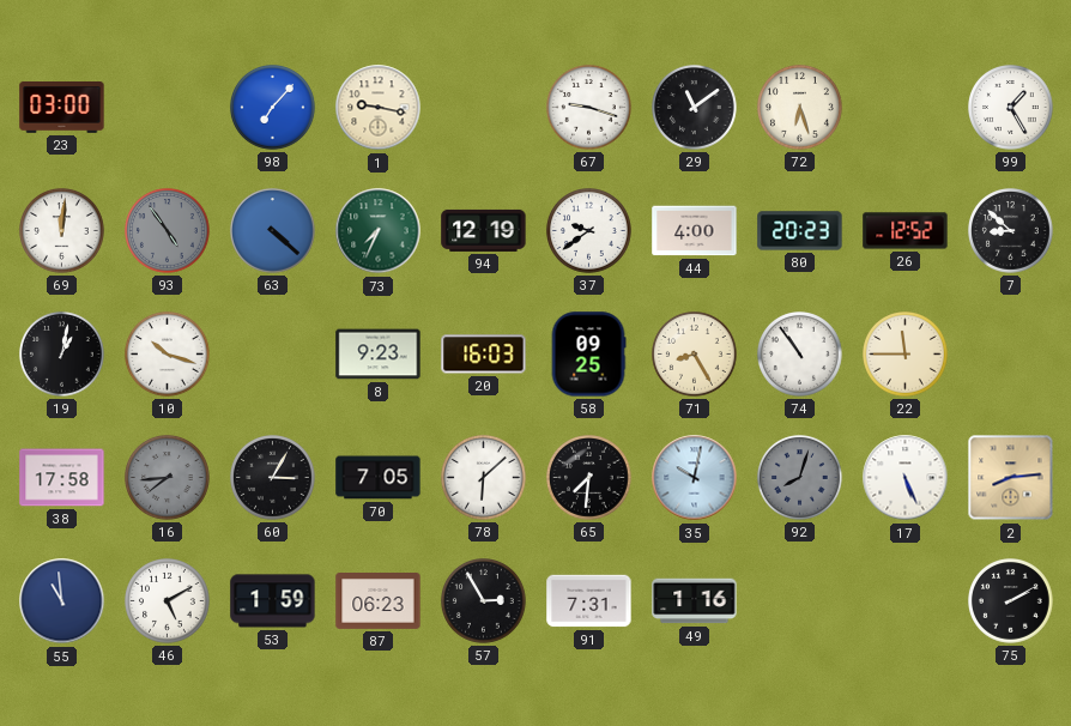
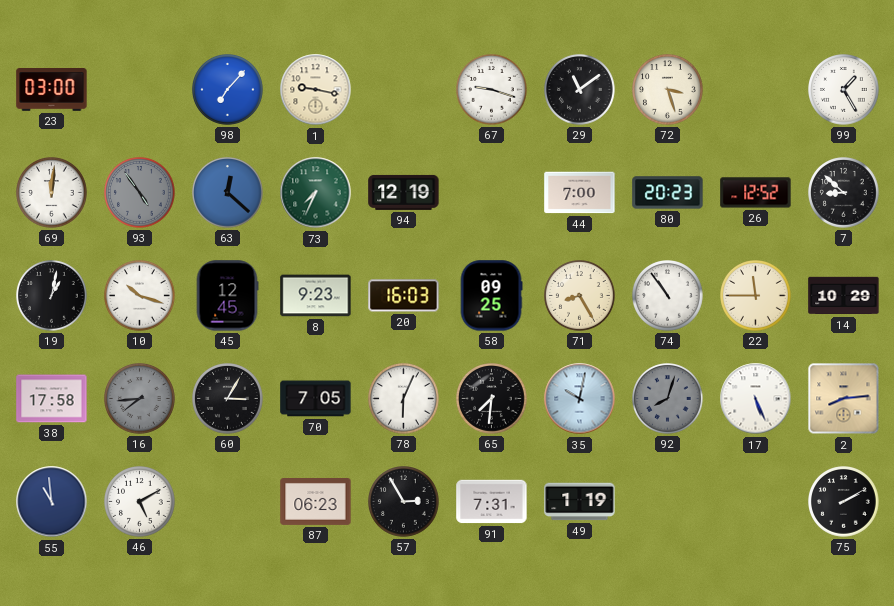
72: 6:27 -> 3:27
63: 4:22 -> 12:22
37: 9:39 -> none
44: 4:00 -> 7:00
45: none -> 12:45
14: none -> 10:29
78: 6:08 -> 6:04
53: 1:59 -> none
49: 1:16 -> 1:19
